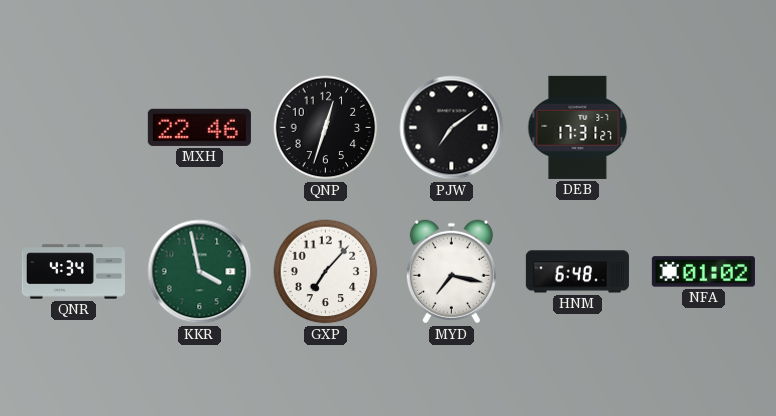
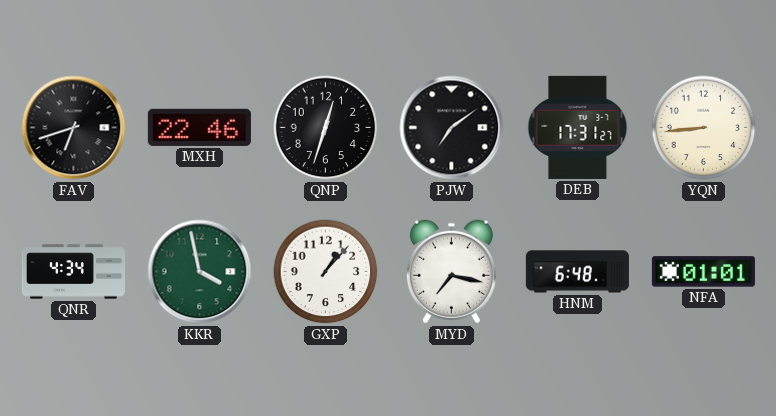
FAV: none -> 6:42
YQN: none -> 8:44
GXP: 7:07 -> 1:07
NFA: 01:02 -> 01:01
